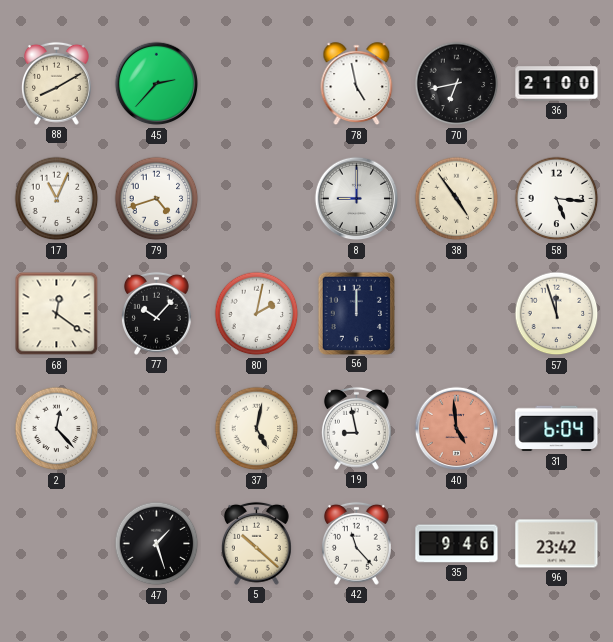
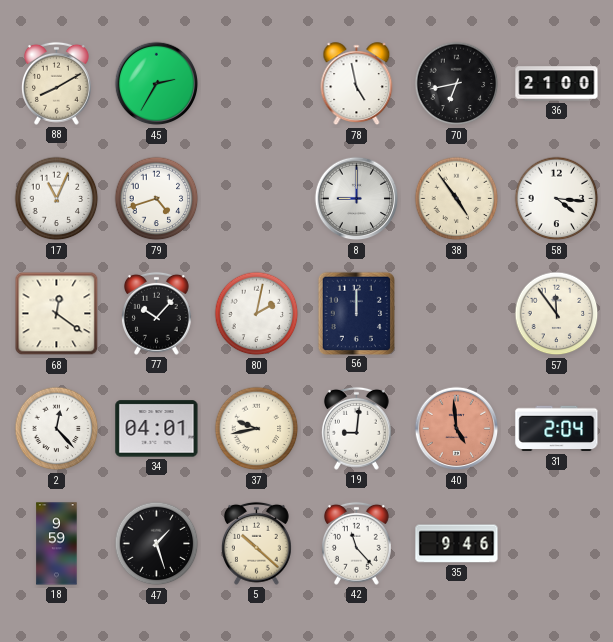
45: 2:37 -> 2:35
58: 5:16 -> 4:16
57: 11:57 -> 11:54
34: none -> 04:01
37: 5:02 -> 9:43
19: 8:58 -> 9:01
31: 6:04 -> 2:04
18: none -> 9:59
96: 23:42 -> none
